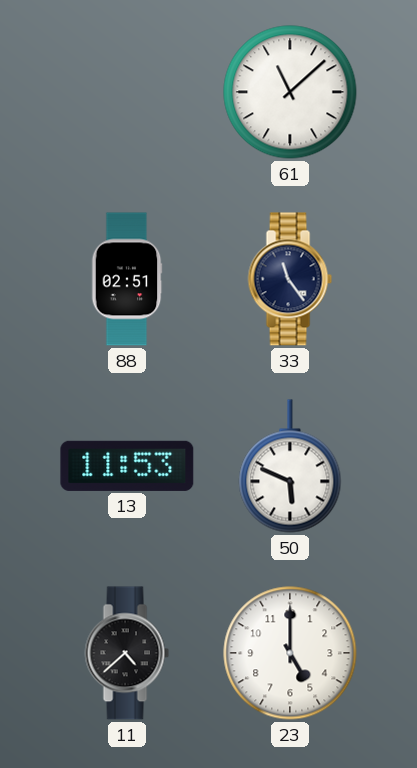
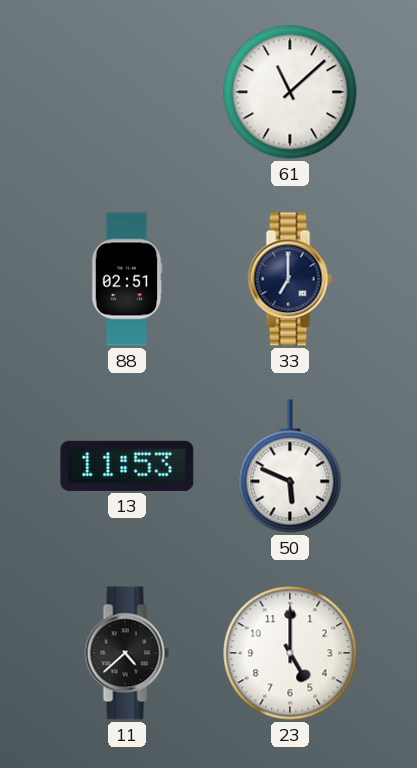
33: 11:24 -> 7:00
